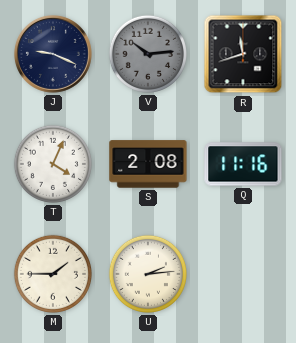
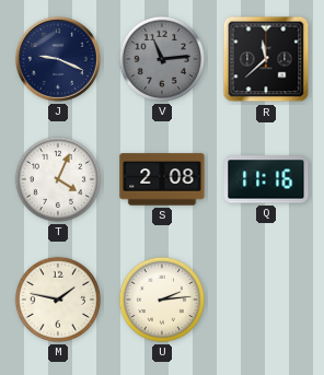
V: 10:14 -> 11:14
R: 11:42 -> 11:38
M: 1:45 -> 1:47
